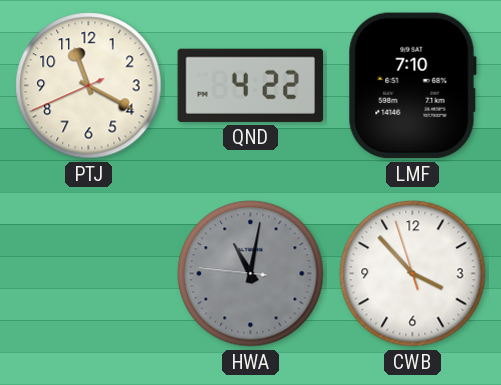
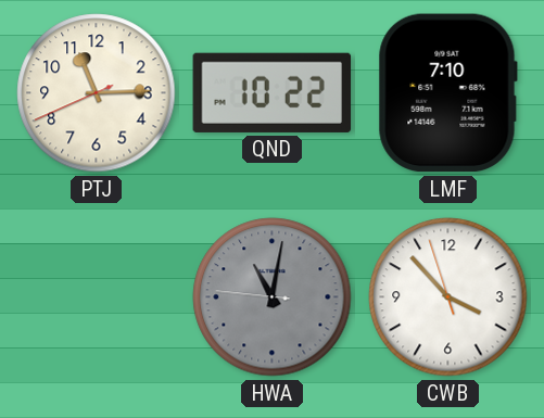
PTJ: 11:19 -> 11:14
QND: 4:22 -> 10:22
